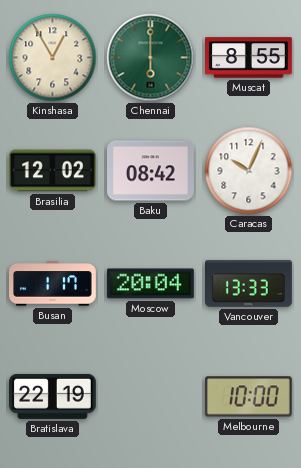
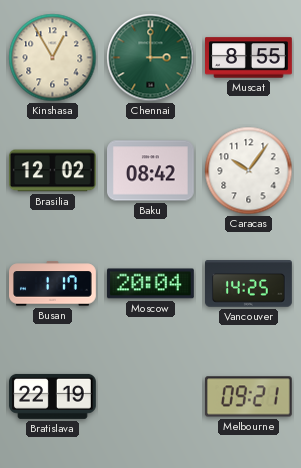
Chennai: 6:00 -> 3:00
Caracas: 10:04 -> 10:06
Vancouver: 13:33 -> 14:25
Melbourne: 10:00 -> 09:21
